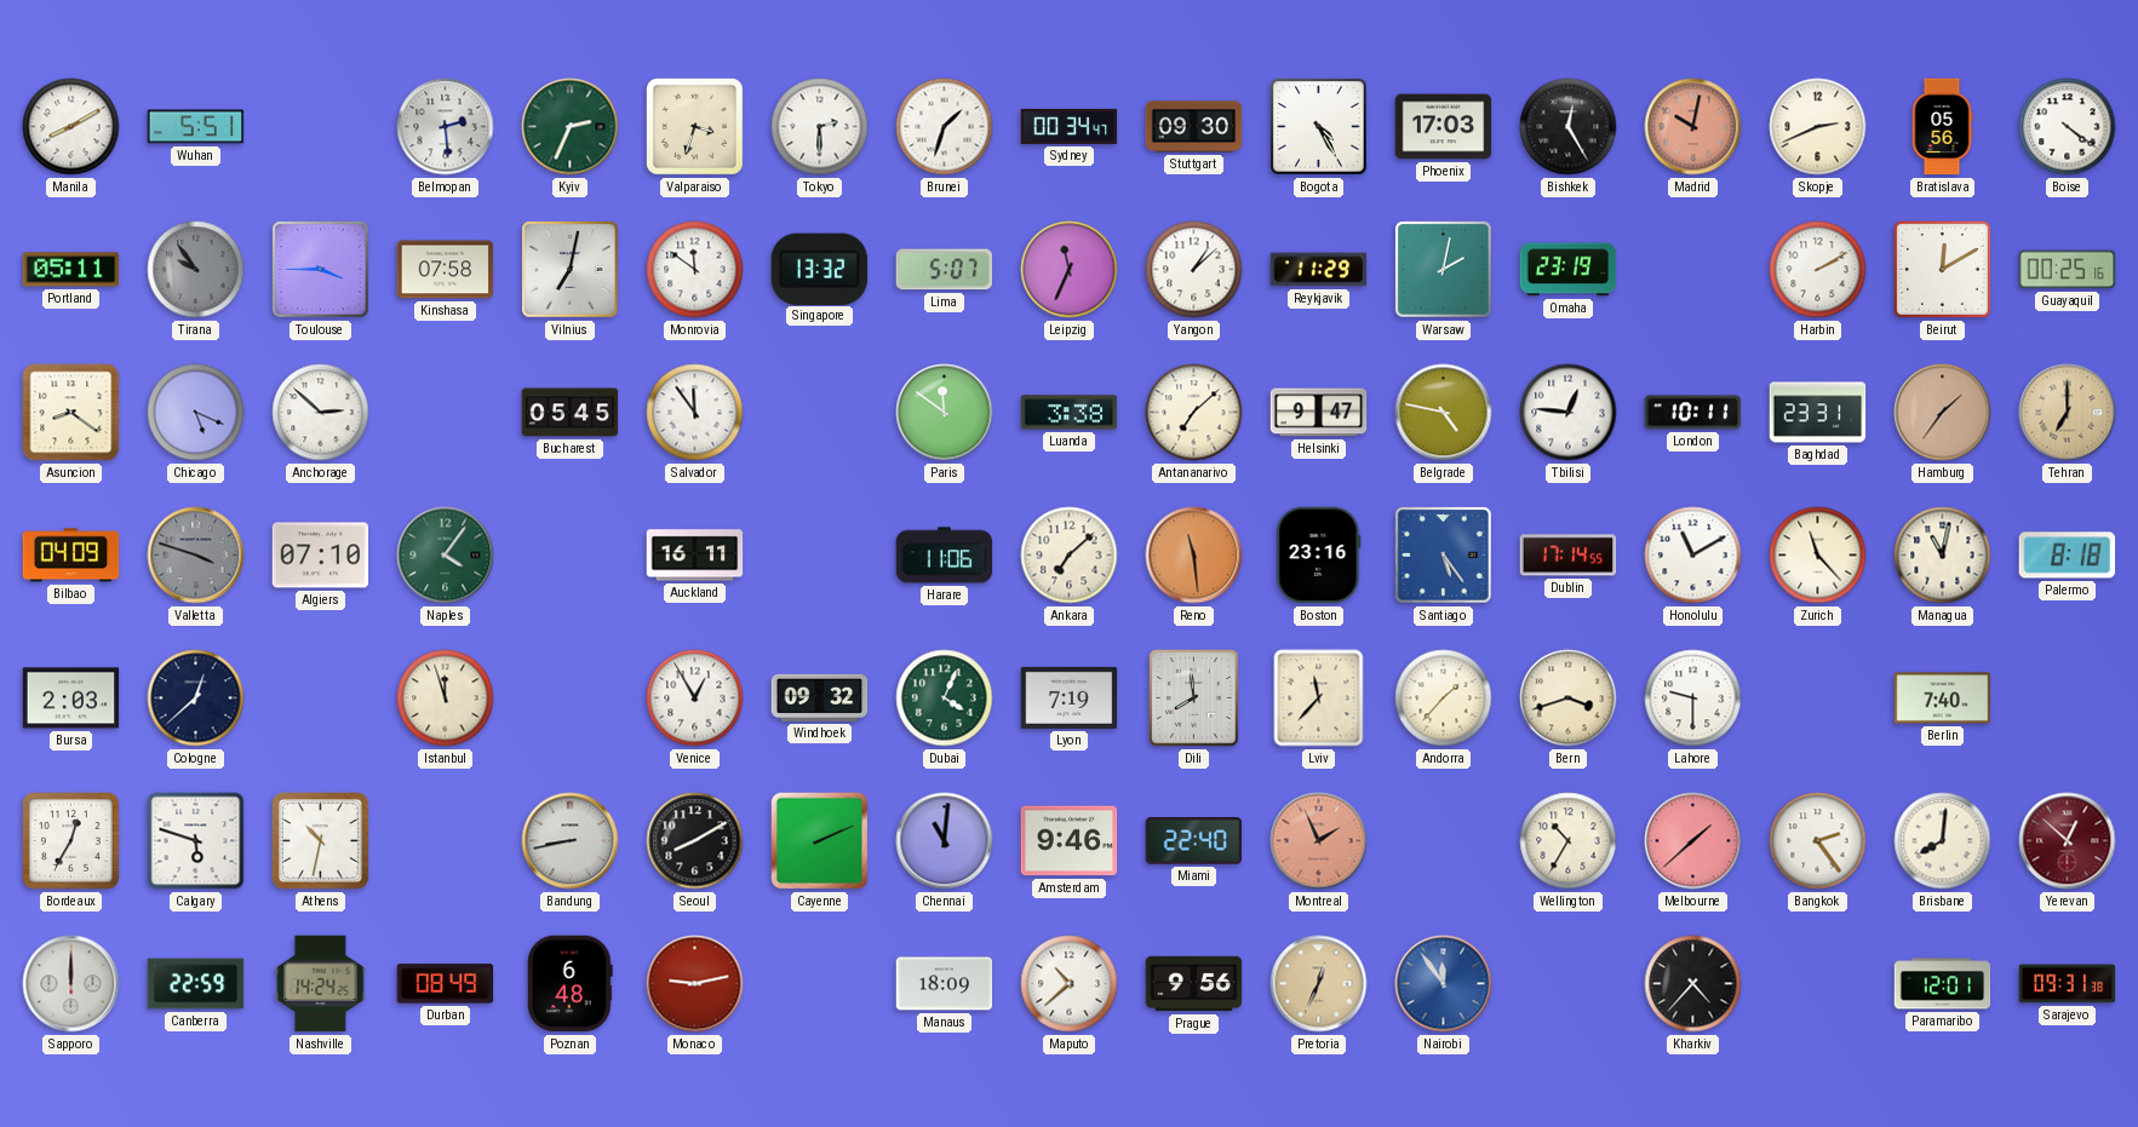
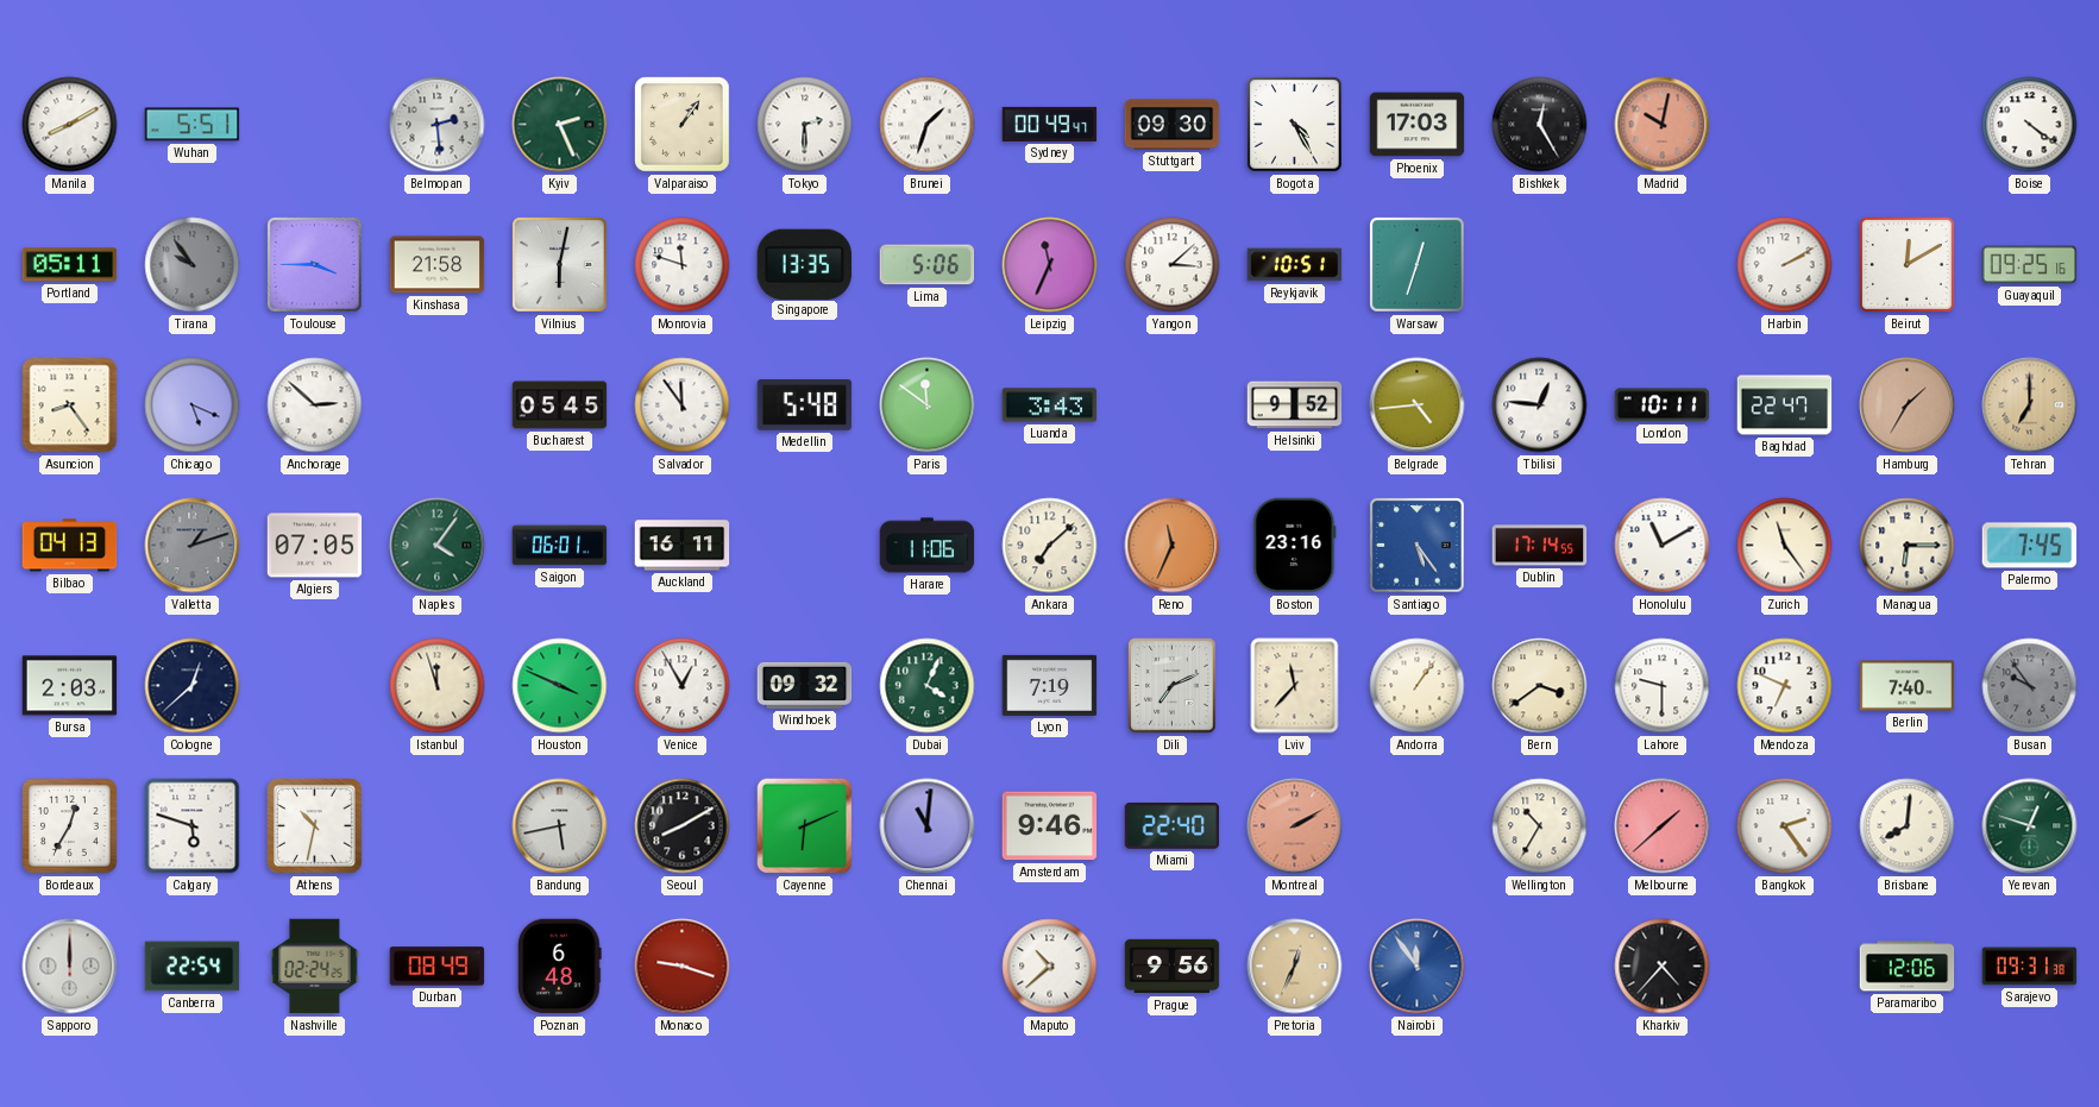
Kyiv: 2:34 -> 2:26
Valparaiso: 3:33 -> 1:06
Sydney: 00:34 -> 00:49
Skopje: 2:41 -> none
Bratislava: 05:56 -> none
Kinshasa: 07:58 -> 21:58
Vilnius: 7:02 -> 6:02
Monrovia: 11:51 -> 11:48
Singapore: 13:32 -> 13:35
Lima: 5:07 -> 5:06
Yangon: 1:08 -> 3:08
Reykjavik: 11:29 -> 10:51
Warsaw: 2:02 -> 12:33
Omaha: 23:19 -> none
Guayaquil: 00:25 -> 09:25
Asuncion: 8:21 -> 8:24
Medellin: none -> 5:48
Luanda: 3:38 -> 3:43
Antananarivo: 7:08 -> none
Helsinki: 9:47 -> 9:52
Belgrade: 4:47 -> 4:44
Baghdad: 23:31 -> 22:47
Hamburg: 1:36 -> 1:35
Bilbao: 04:09 -> 04:13
Valletta: 3:48 -> 1:12
Algiers: 07:10 -> 07:05
Saigon: none -> 06:01
Reno: 11:29 -> 11:34
Zurich: 11:23 -> 11:24
Managua: 11:02 -> 6:15
Palermo: 8:18 -> 7:45
Houston: none -> 3:49
Dili: 7:59 -> 7:11
Andorra: 1:37 -> 1:06
Bern: 3:42 -> 3:39
Mendoza: none -> 6:49
Busan: none -> 9:54
Bandung: 8:43 -> 5:43
Cayenne: 2:11 -> 6:11
Montreal: 1:56 -> 2:10
Yerevan: 12:52 -> 12:48
Yerevan dial: burgundy -> green
Canberra: 22:59 -> 22:54
Nashville: 14:24 -> 02:24
Monaco: 9:13 -> 9:18
Manaus: 18:09 -> none
Paramaribo: 12:01 -> 12:06
